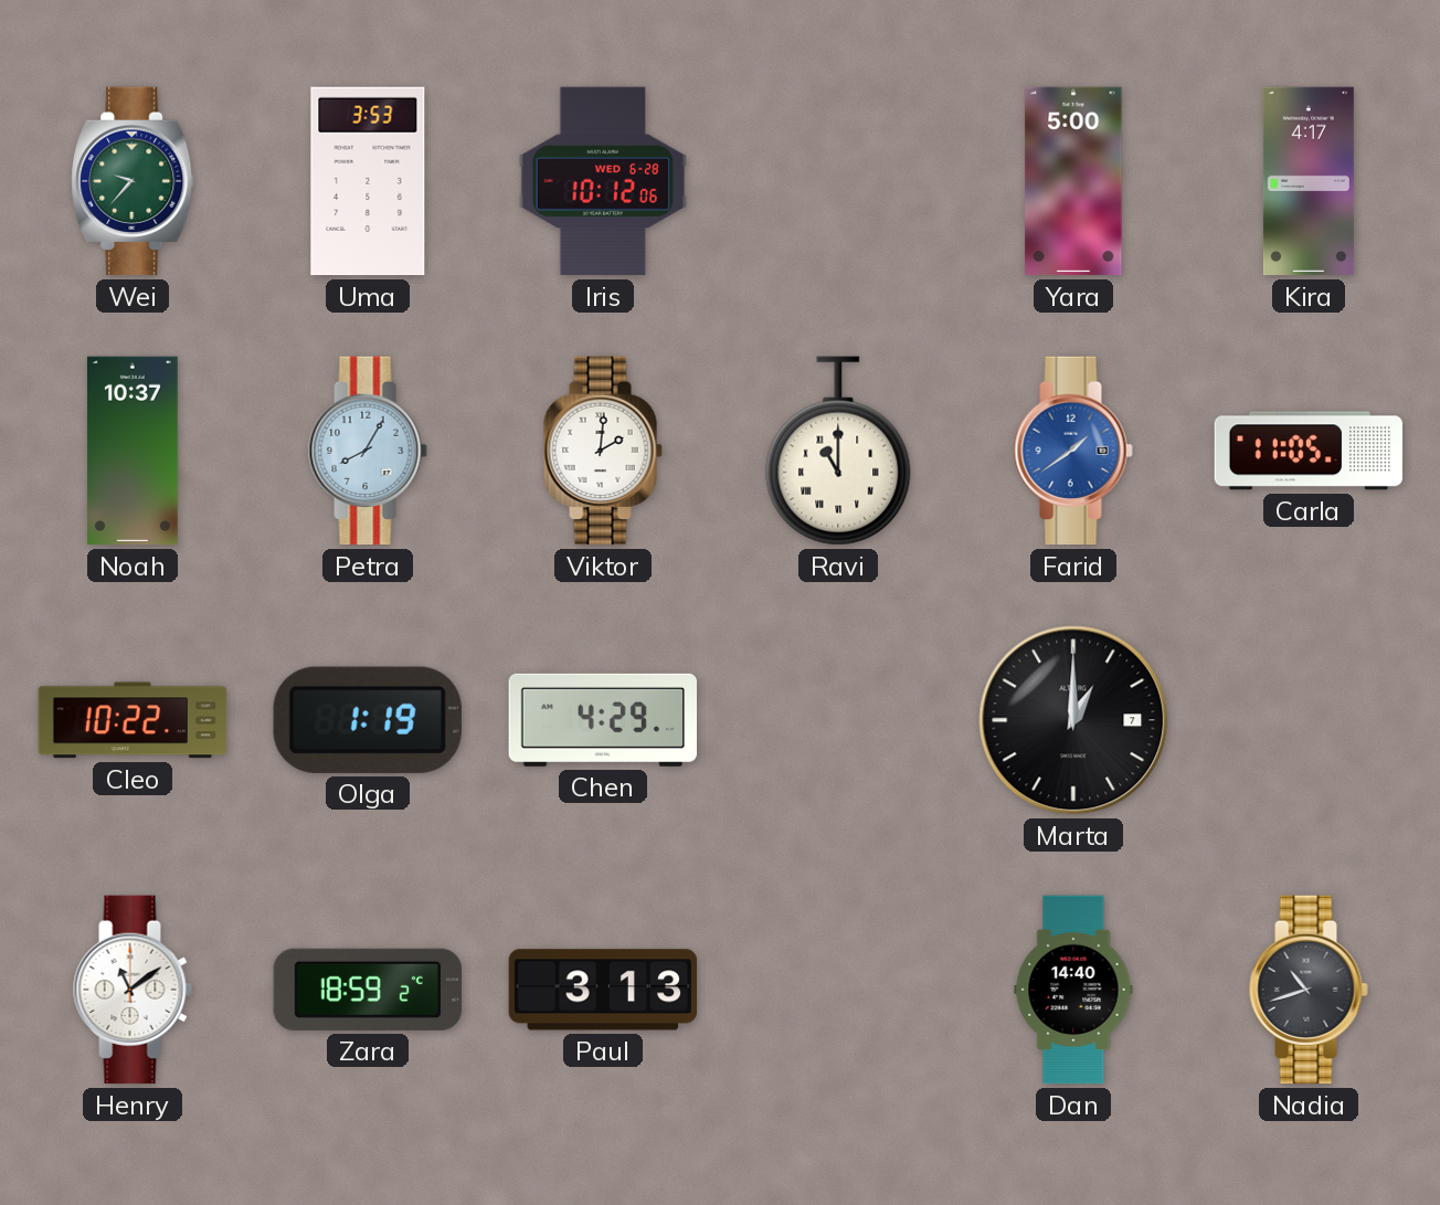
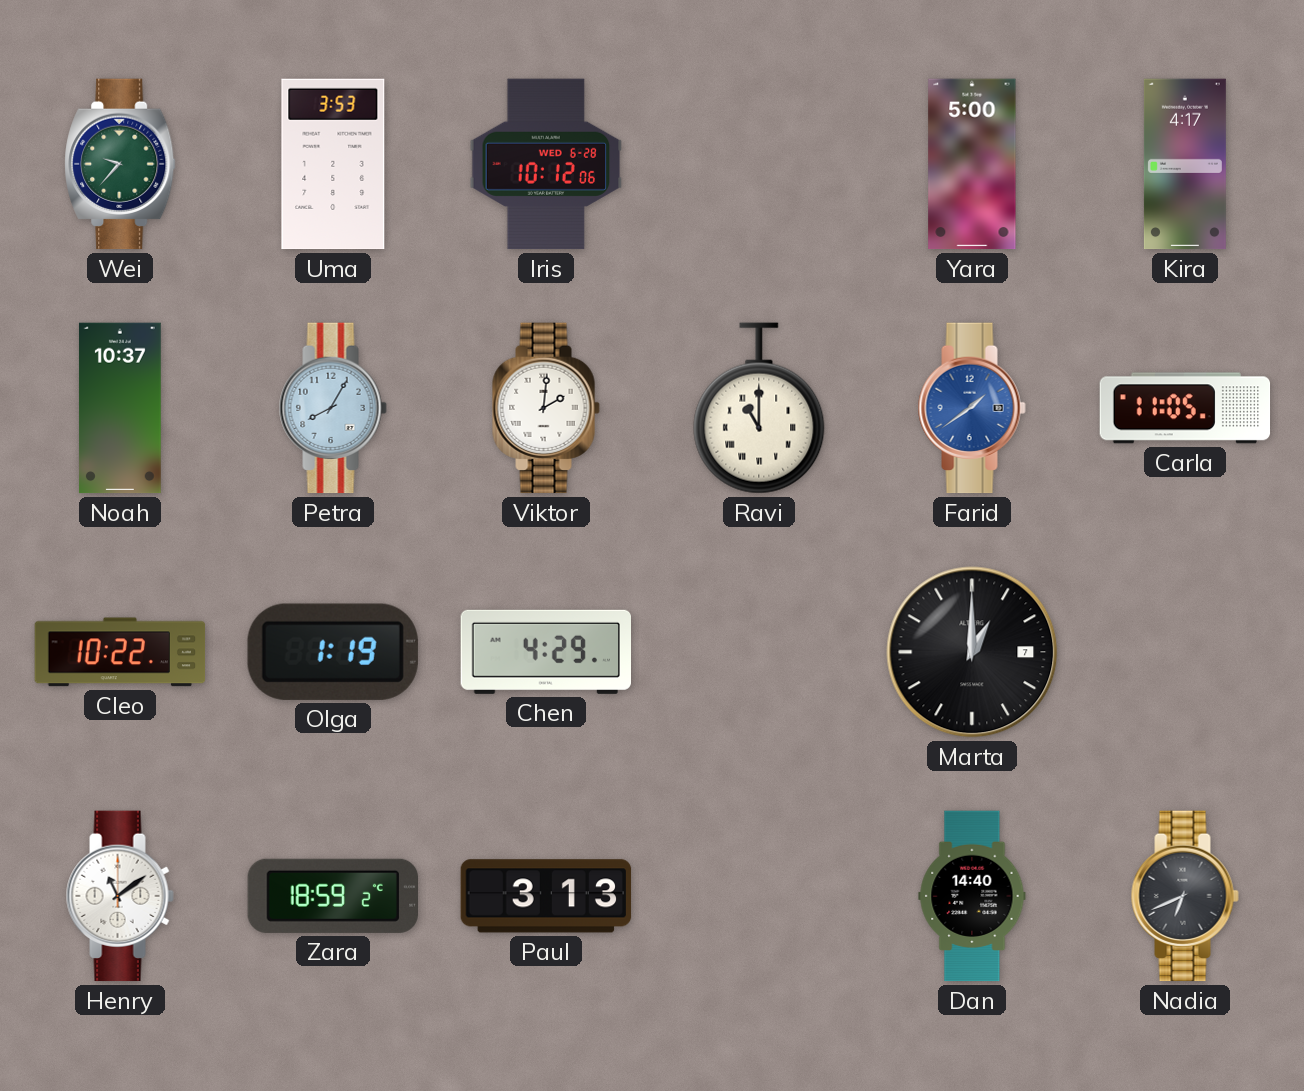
Nadia: 10:42 -> 6:41
